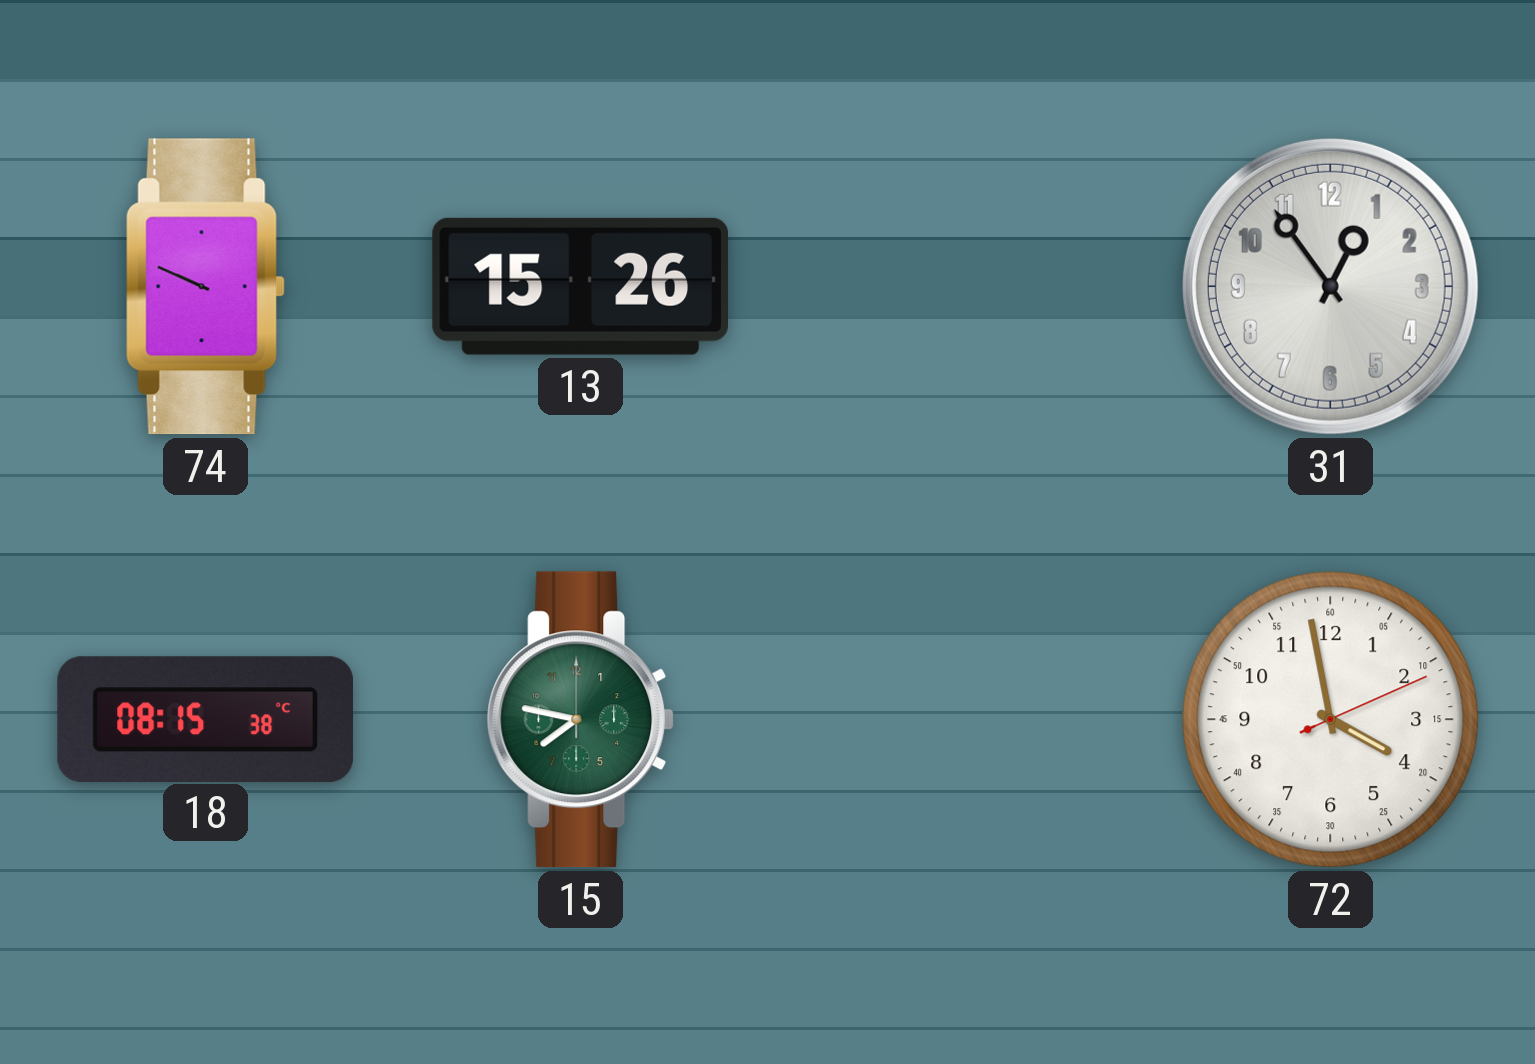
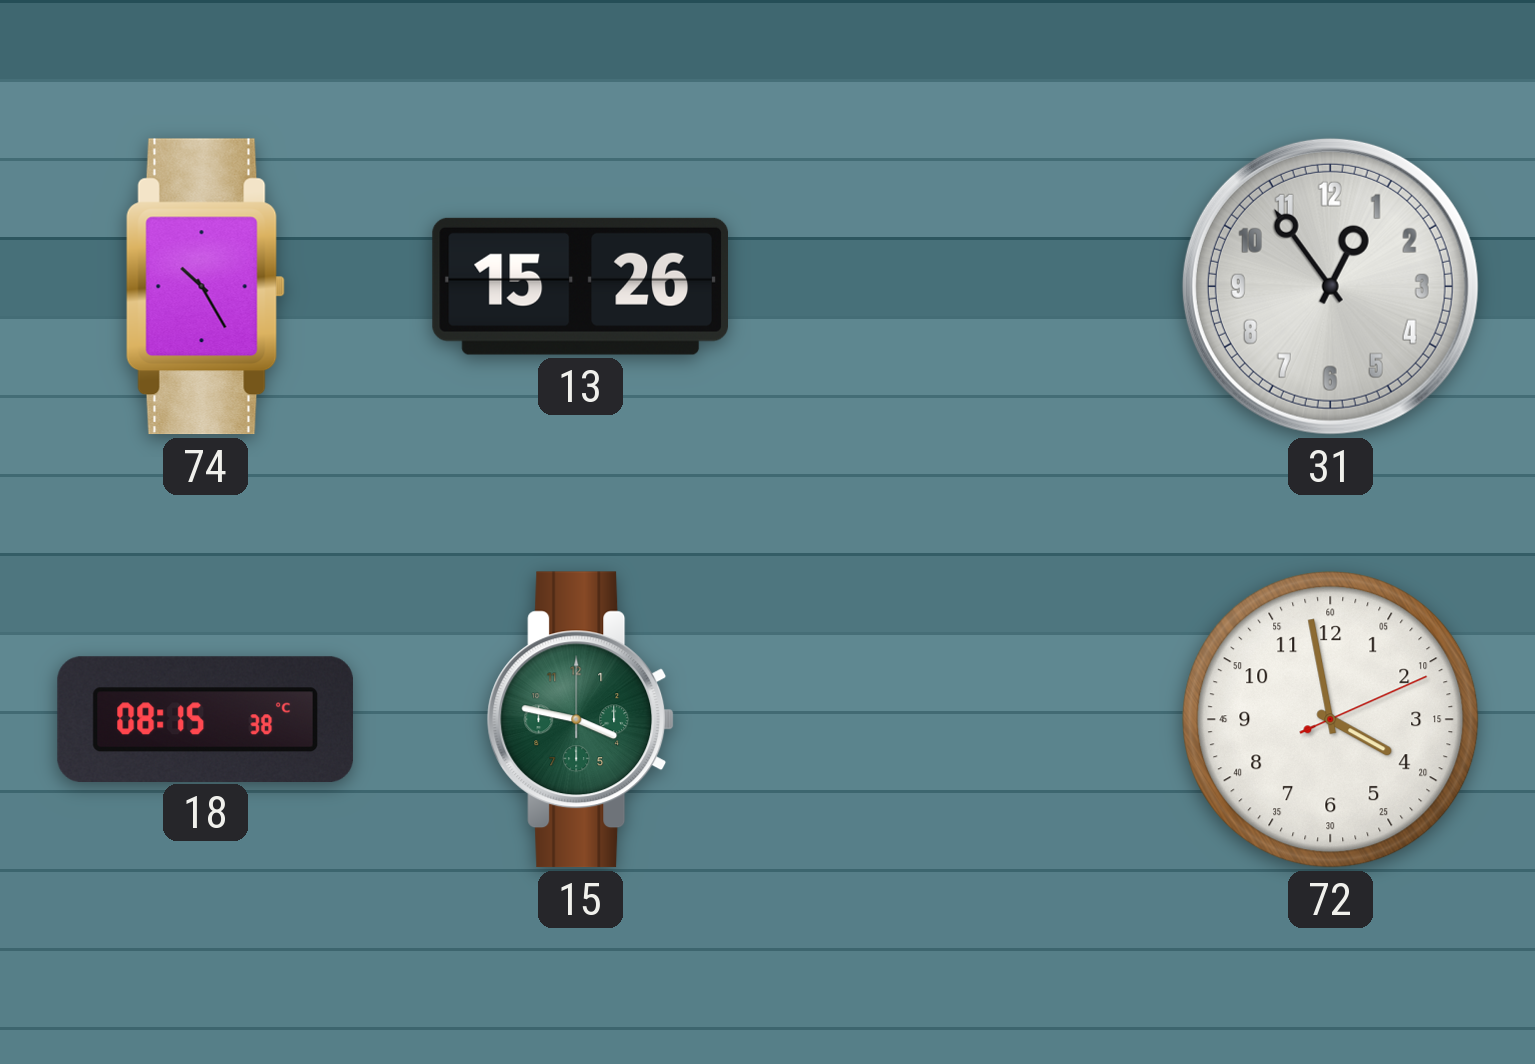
74: 9:49 -> 10:25
15: 7:47 -> 3:47
